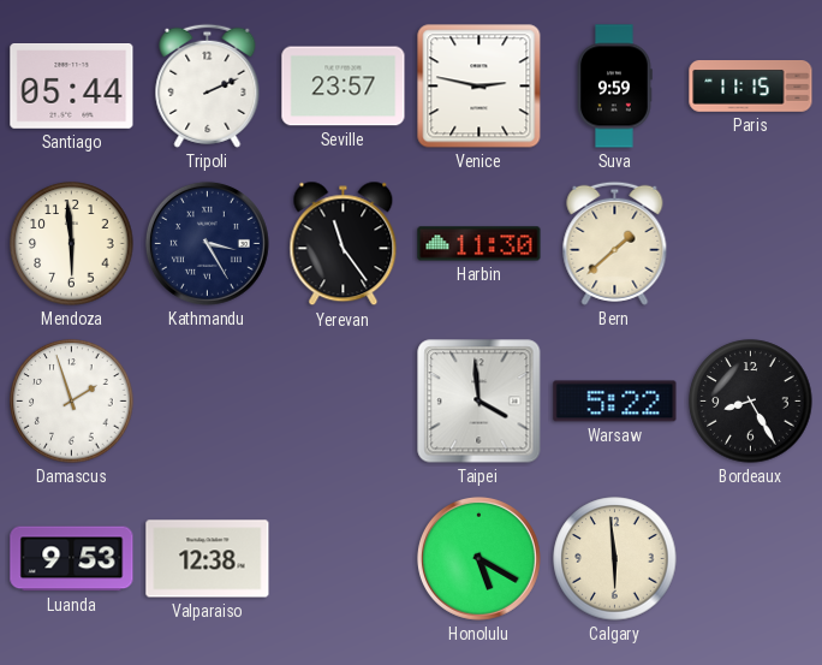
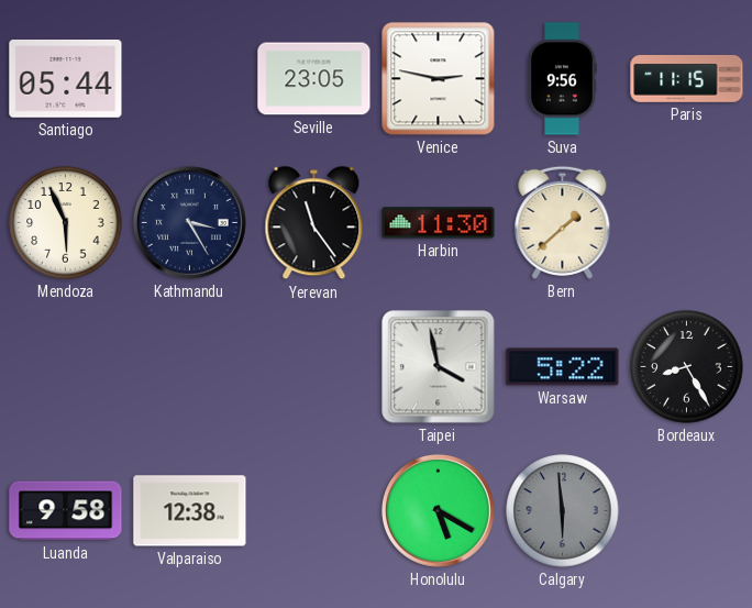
Tripoli: 2:11 -> none
Seville: 23:57 -> 23:05
Suva: 9:59 -> 9:56
Mendoza: 5:59 -> 5:56
Damascus: 1:57 -> none
Taipei: 3:59 -> 3:58
Luanda: 9:53 -> 9:58
Calgary dial: cream -> grey
